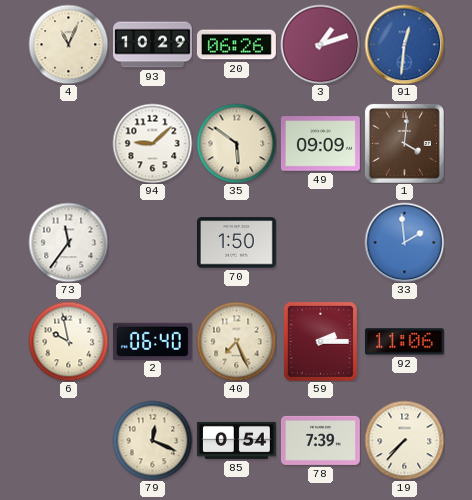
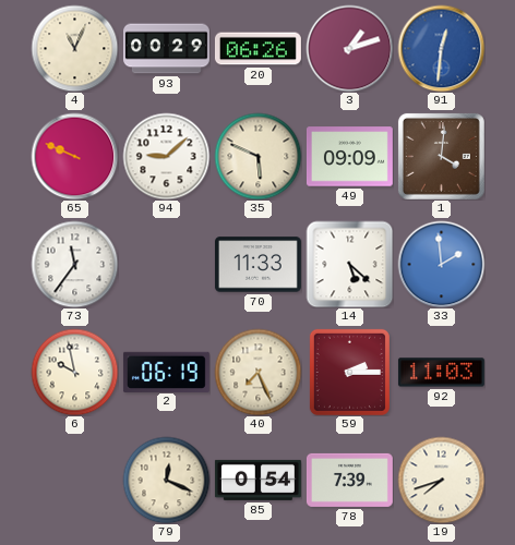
93: 10:29 -> 00:29
65: none -> 9:49
35: 5:51 -> 5:49
70: 1:50 -> 11:33
14: none -> 5:22
2: 06:40 -> 06:19
92: 11:06 -> 11:03
19: 7:37 -> 7:42
